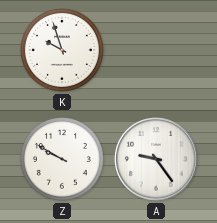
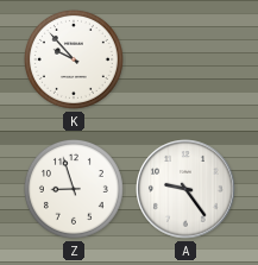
K: 9:57 -> 9:53
Z: 9:50 -> 8:57
